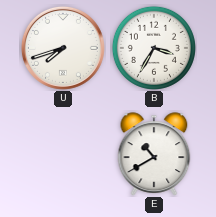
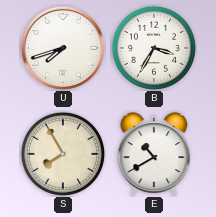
S: none -> 7:55
